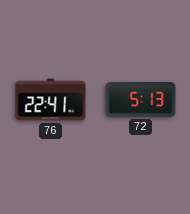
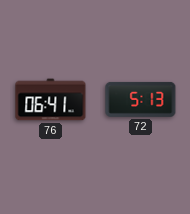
76: 22:41 -> 06:41
